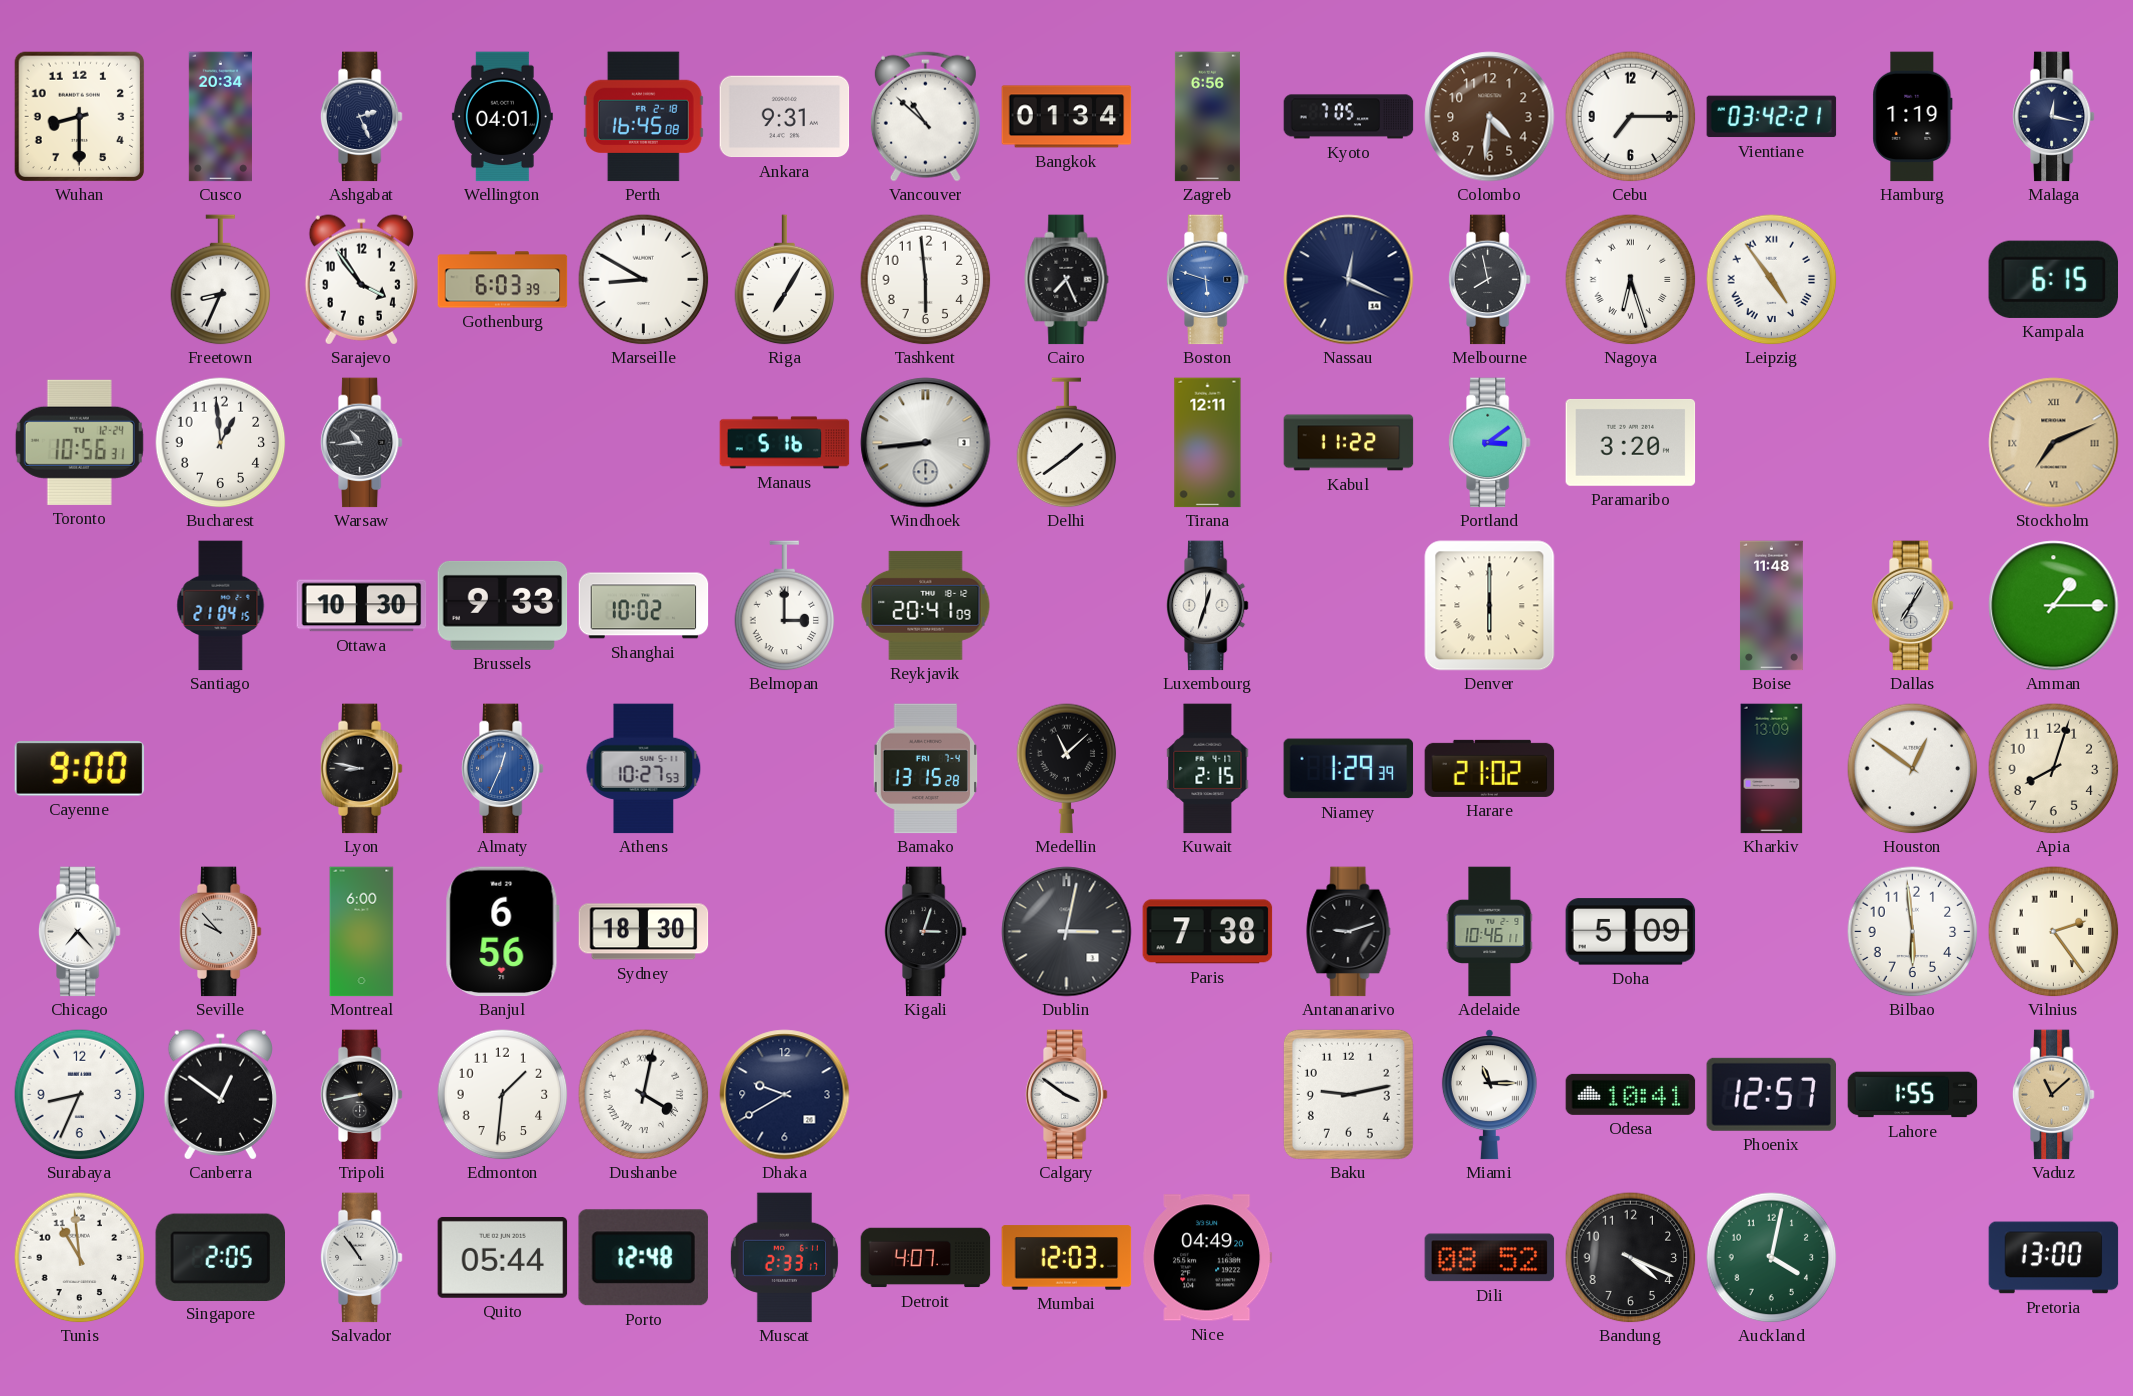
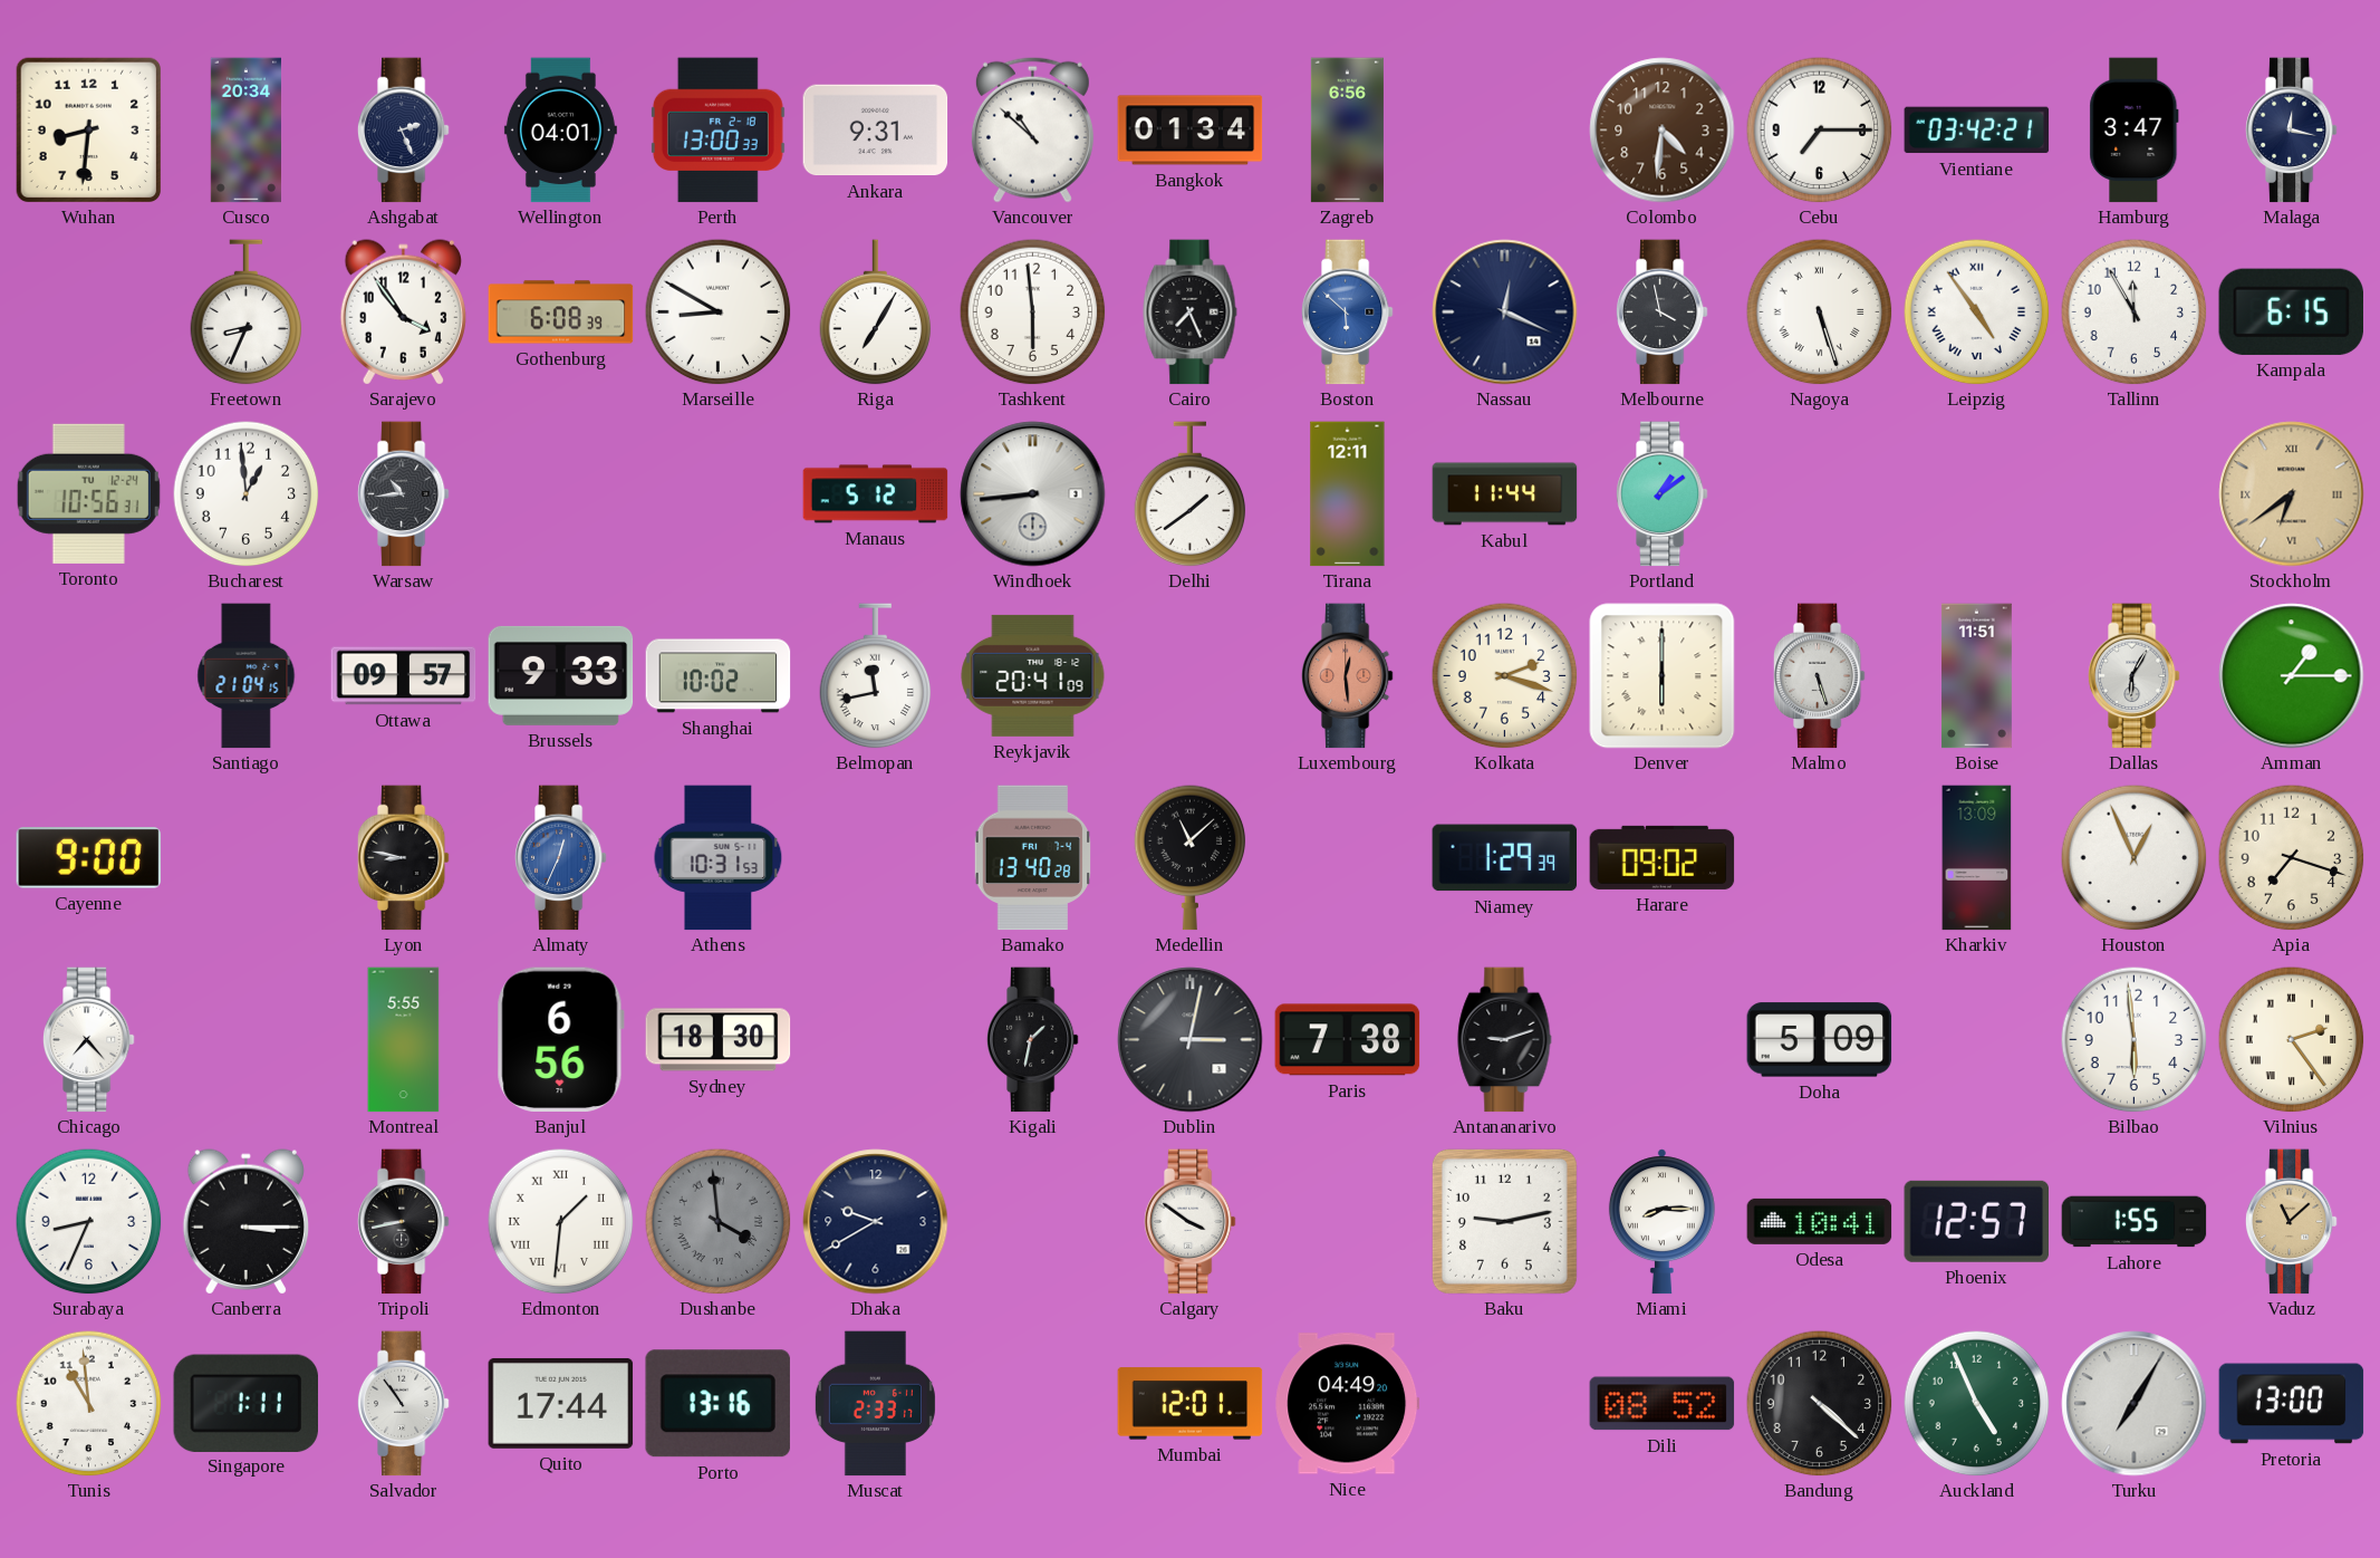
Wuhan: 8:30 -> 8:31
Perth: 16:45 -> 13:00
Kyoto: 7:05 -> none
Hamburg: 1:19 -> 3:47
Gothenburg: 6:03 -> 6:08
Boston: 5:48 -> 5:52
Melbourne: 7:58 -> 3:58
Nagoya: 6:27 -> 5:27
Tallinn: none -> 11:55
Manaus: 5:16 -> 5:12
Kabul: 11:22 -> 11:44
Portland: 3:09 -> 1:09
Paramaribo: 3:20 -> none
Stockholm: 7:11 -> 6:39
Ottawa: 10:30 -> 09:57
Belmopan: 3:00 -> 11:43
Luxembourg: 12:33 -> 12:29
Luxembourg dial: white -> salmon
Kolkata: none -> 2:18
Malmo: none -> 5:27
Boise: 11:48 -> 11:51
Dallas: 7:05 -> 6:05
Athens: 10:27 -> 10:31
Bamako: 13:15 -> 13:40
Kuwait: 2:15 -> none
Harare: 21:02 -> 09:02
Houston: 12:51 -> 12:56
Apia: 8:03 -> 7:18
Seville: 9:53 -> none
Montreal: 6:00 -> 5:55
Kigali: 3:03 -> 1:32
Adelaide: 10:46 -> none
Canberra: 12:51 -> 3:15
Edmonton numerals: Arabic -> Roman
Dushanbe: 4:02 -> 3:59
Dushanbe dial: white -> grey
Miami: 11:15 -> 8:15
Singapore: 2:05 -> 1:11
Quito: 05:44 -> 17:44
Porto: 12:48 -> 13:16
Detroit: 4:07 -> none
Mumbai: 12:03 -> 12:01
Bandung: 4:19 -> 4:22
Auckland: 4:02 -> 4:56
Turku: none -> 7:05
